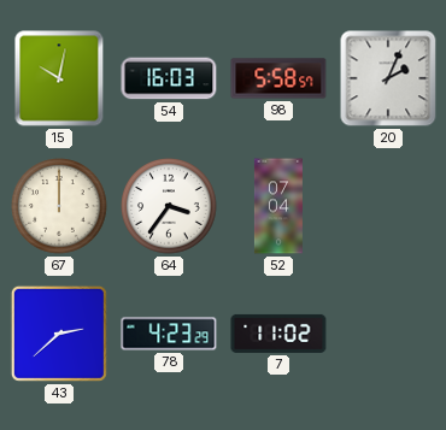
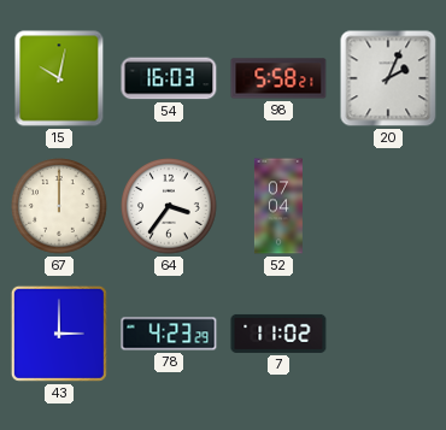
98: 5:58:57 -> 5:58:21
43: 2:38 -> 3:00
